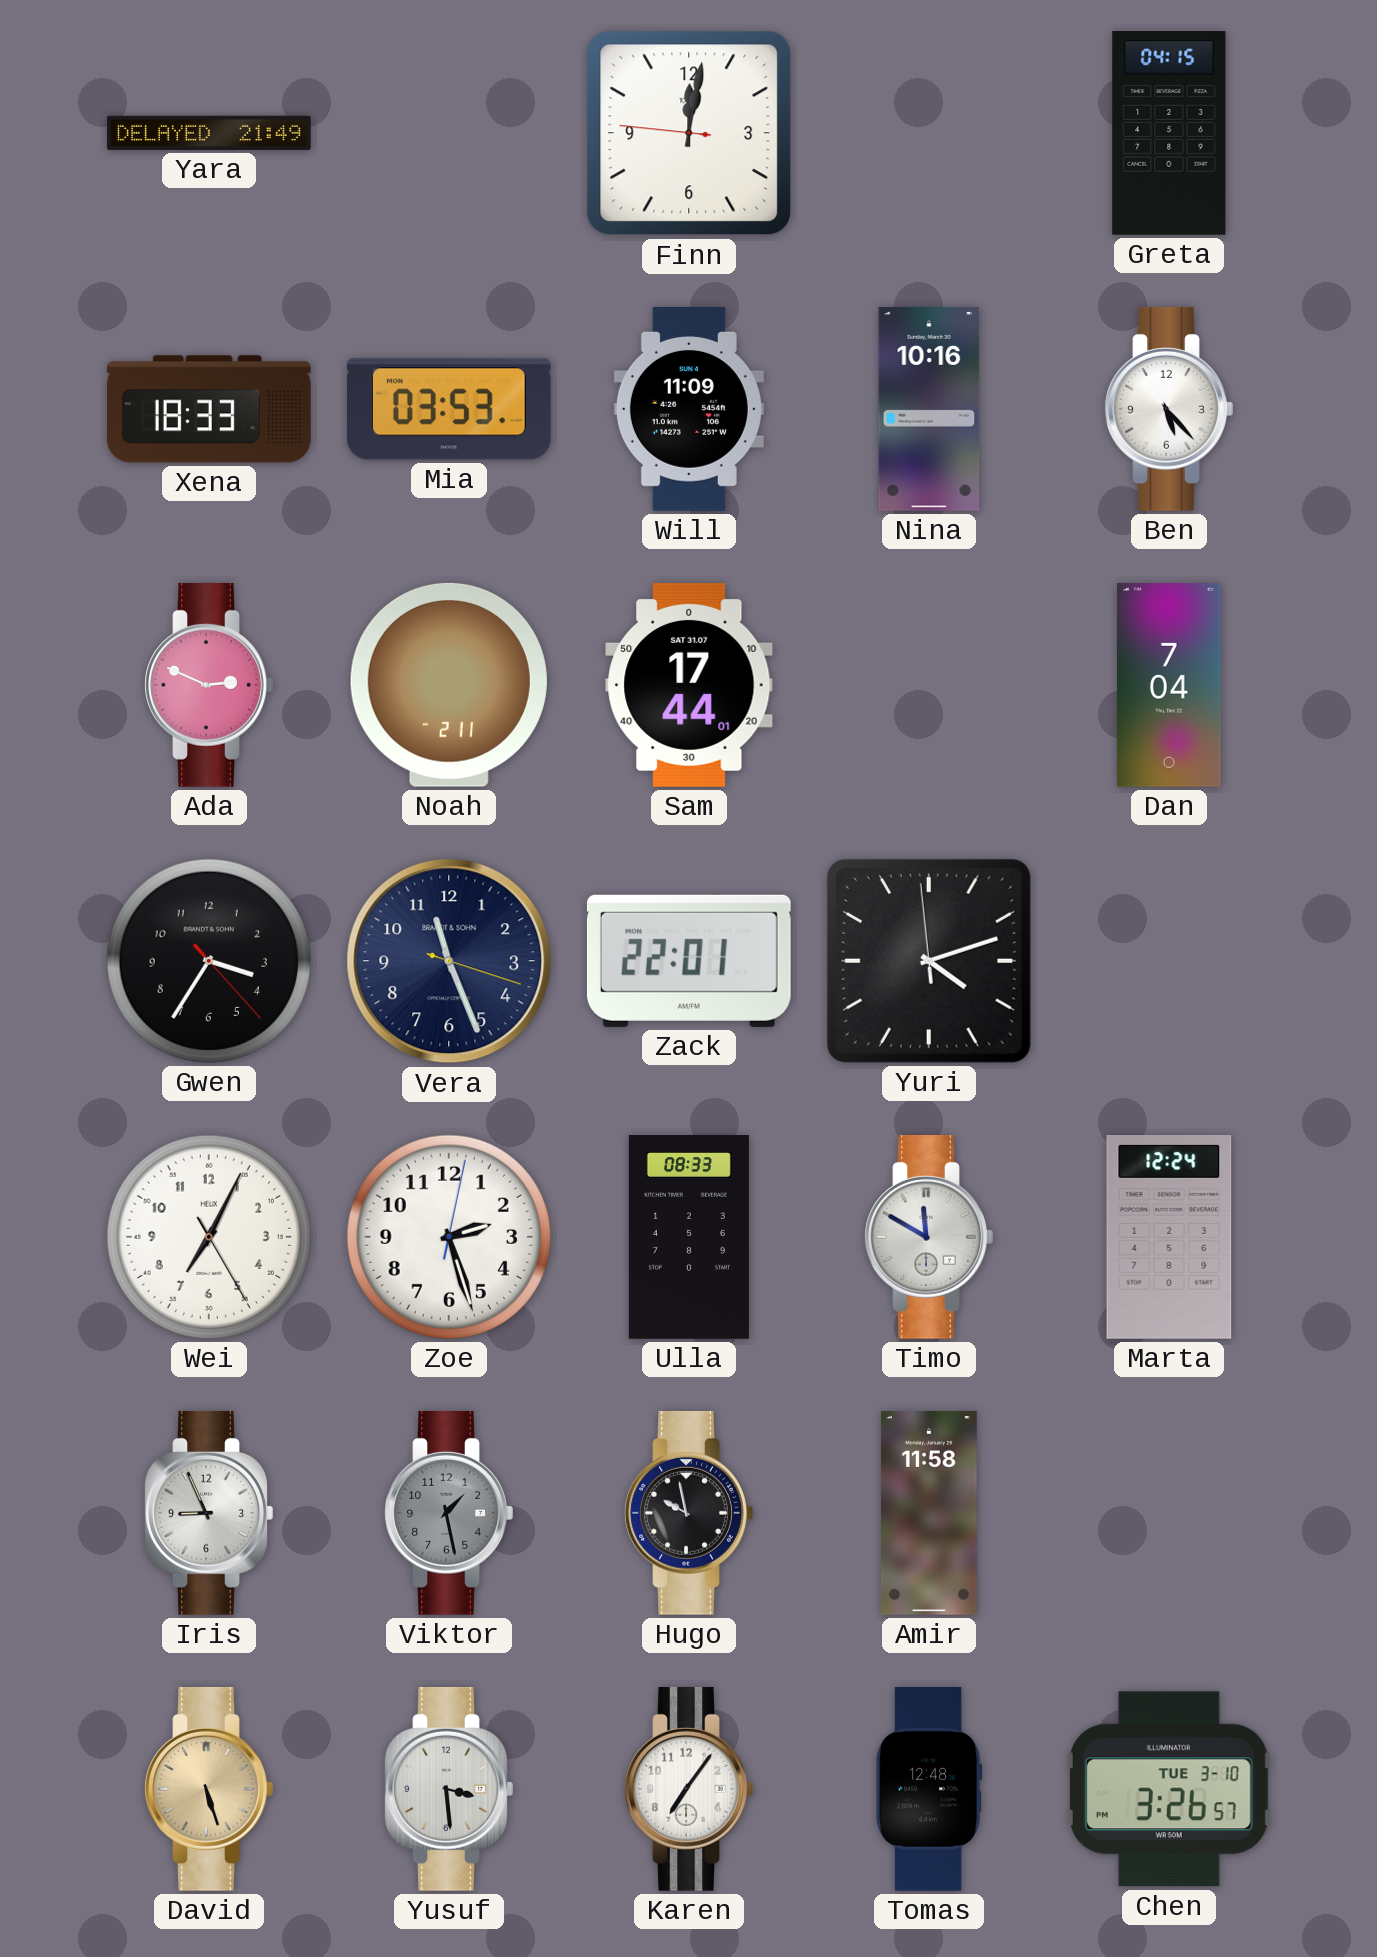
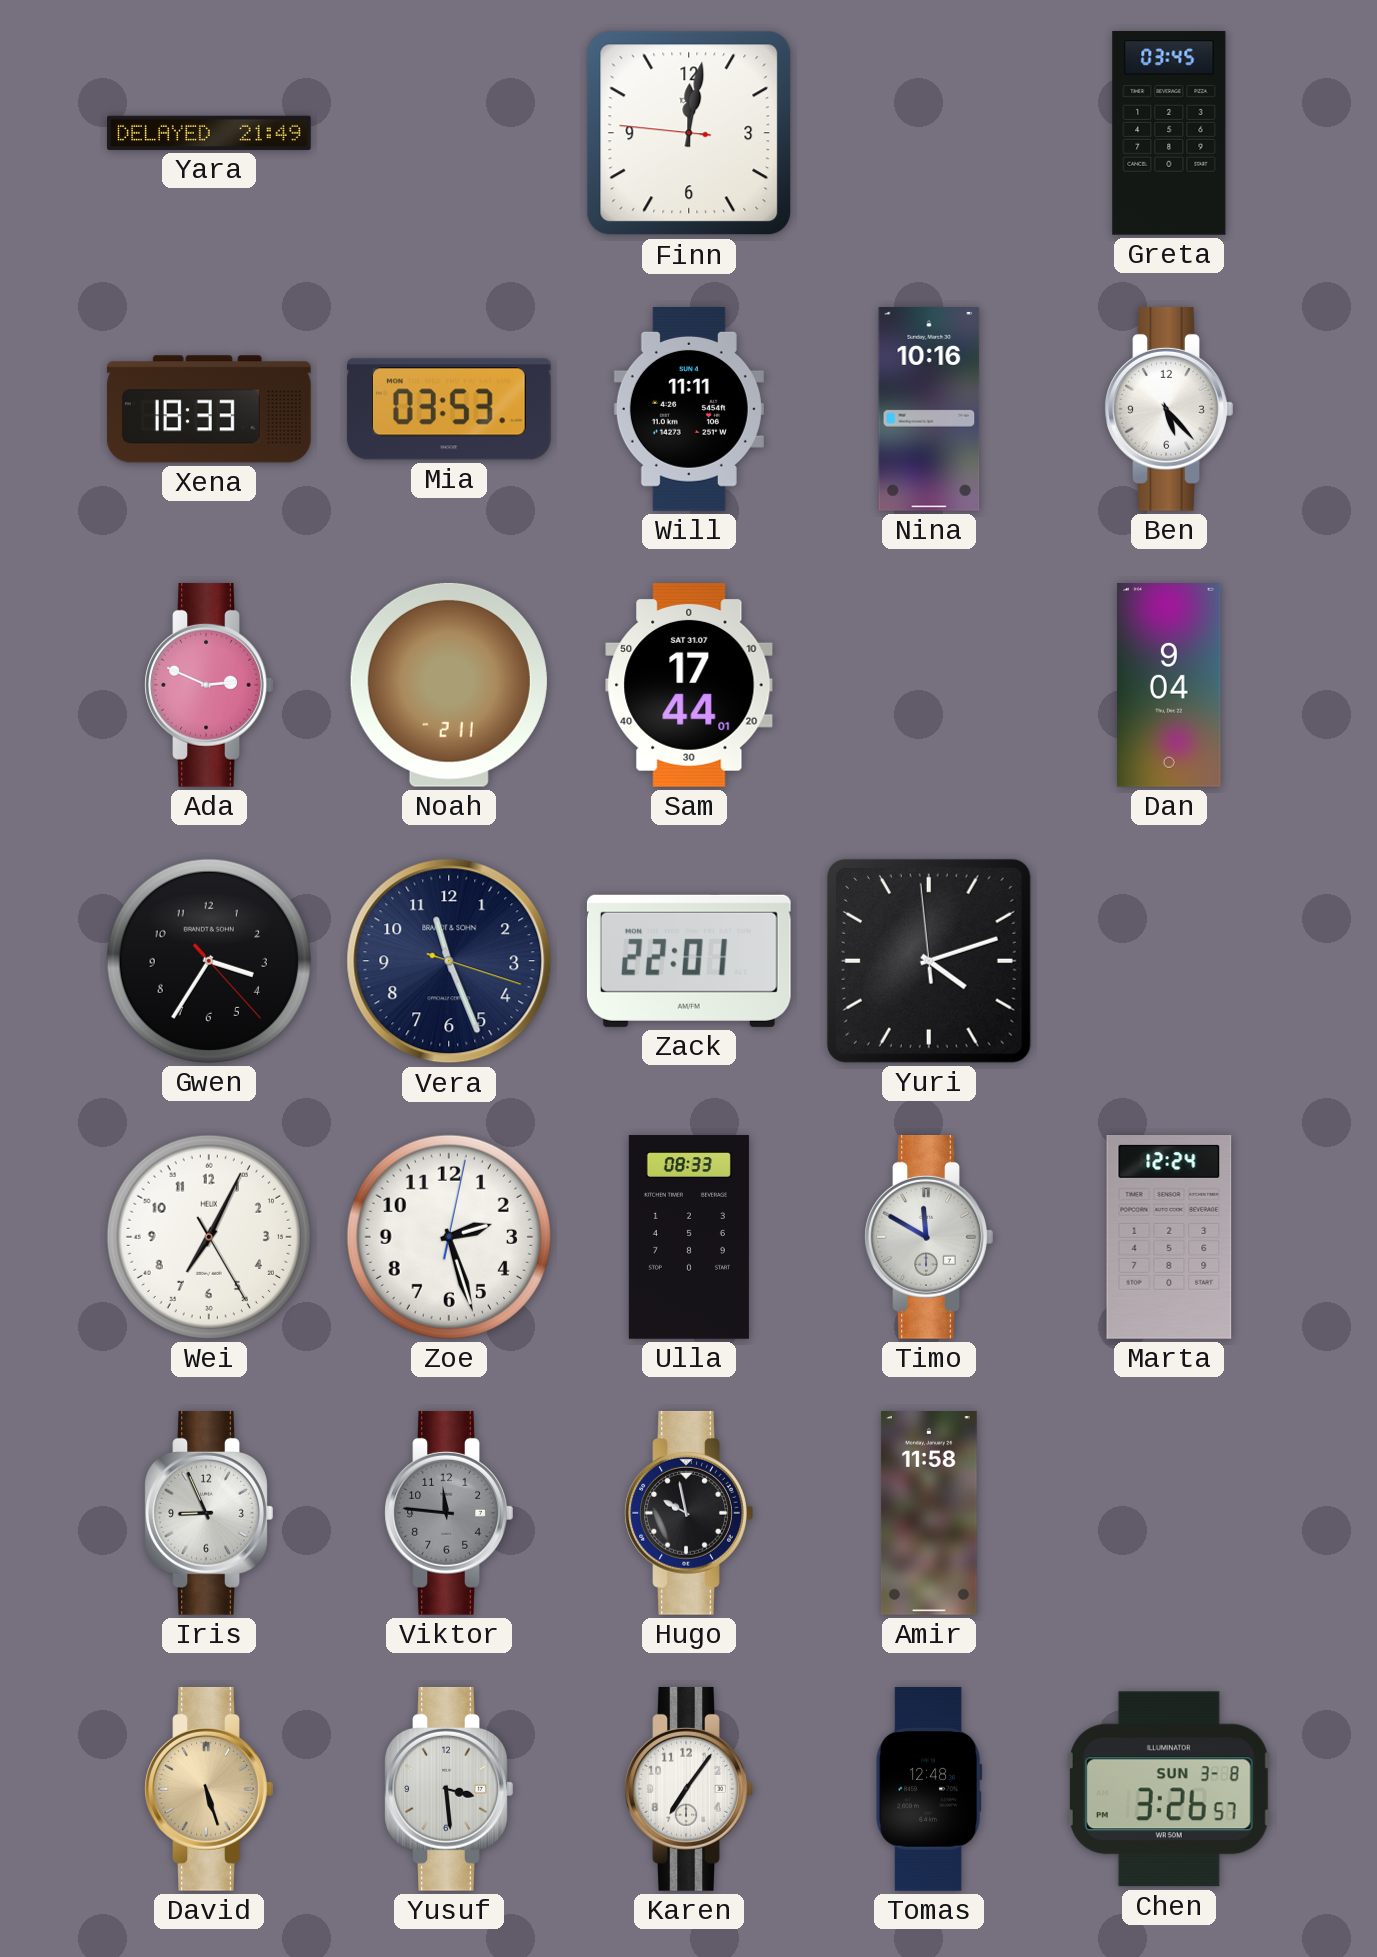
Greta: 04:15 -> 03:45
Will: 11:09 -> 11:11
Dan: 7:04 -> 9:04
Viktor: 1:28 -> 11:46
Chen date: TUE 3-10 -> SUN 3-8
